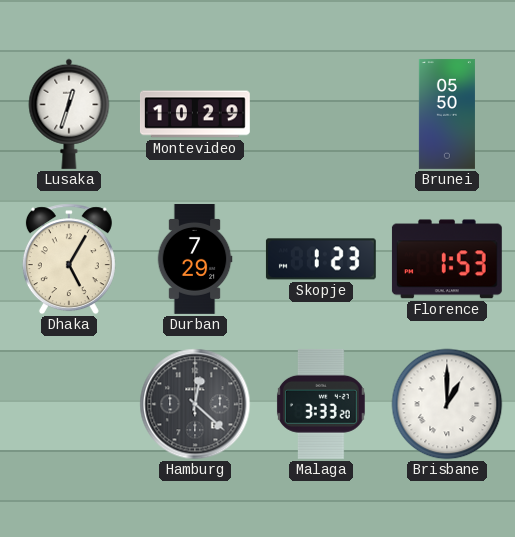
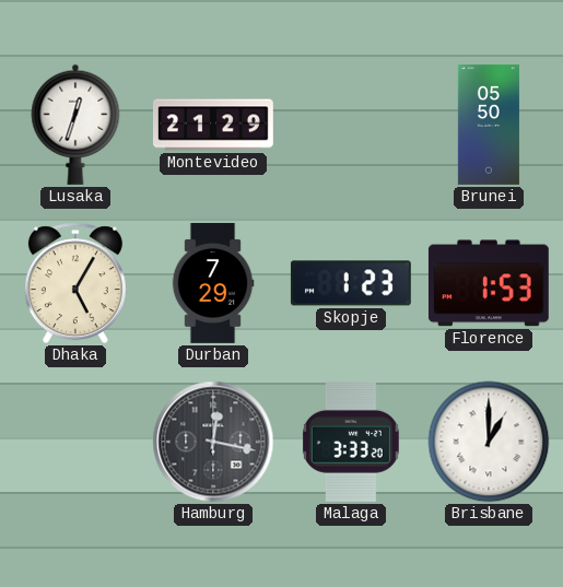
Montevideo: 10:29 -> 21:29
Hamburg: 12:22 -> 12:17
